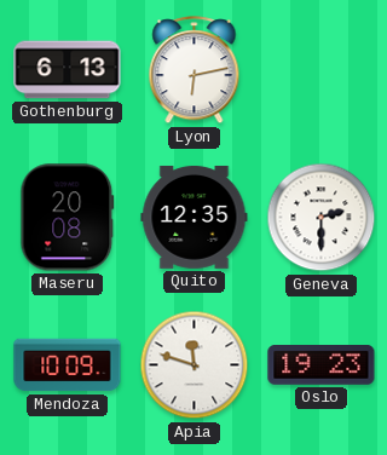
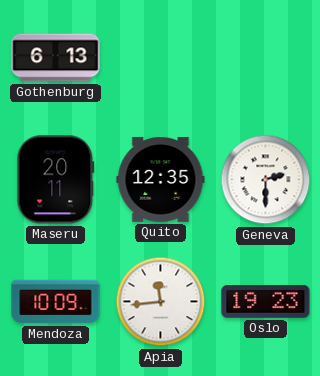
Lyon: 6:13 -> none
Maseru: 20:08 -> 20:11
Apia: 11:48 -> 11:44
